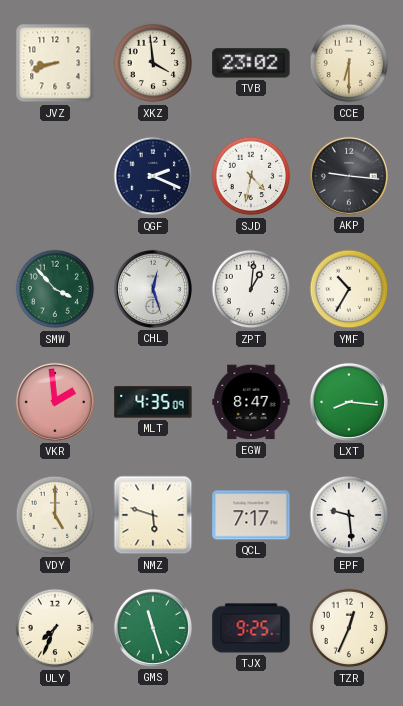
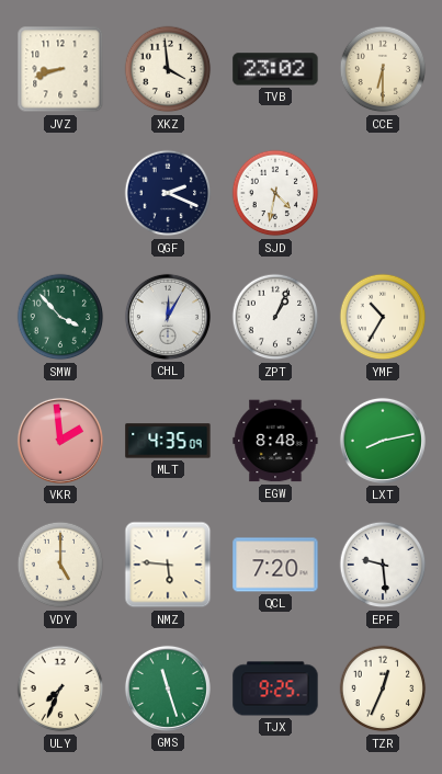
AKP: 9:16 -> none
CHL: 12:27 -> 12:05
ZPT: 1:01 -> 1:04
EGW: 8:47 -> 8:48
LXT: 8:16 -> 8:13
NMZ: 5:48 -> 5:46
QCL: 7:17 -> 7:20
